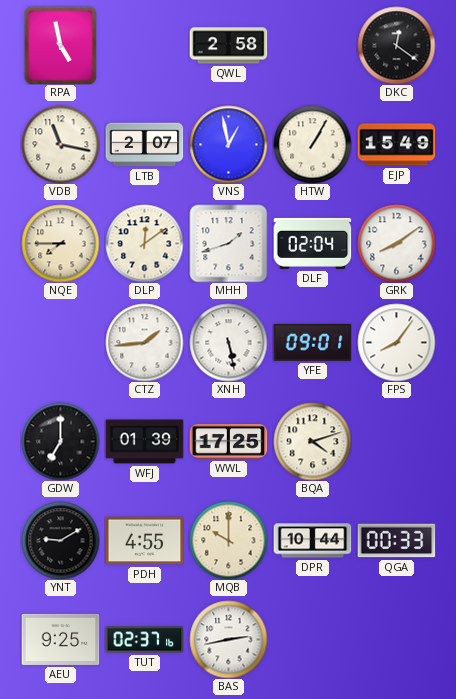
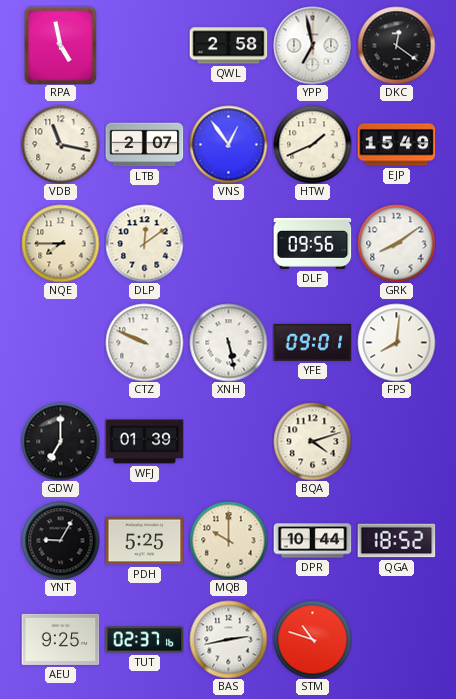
YPP: none -> 6:58
VNS: 12:58 -> 12:54
HTW: 1:05 -> 1:41
MHH: 1:42 -> none
DLF: 02:04 -> 09:56
CTZ: 1:44 -> 9:49
FPS: 8:06 -> 8:01
WWL: 17:25 -> none
YNT: 9:10 -> 9:05
PDH: 4:55 -> 5:25
QGA: 00:33 -> 18:52
STM: none -> 10:48
